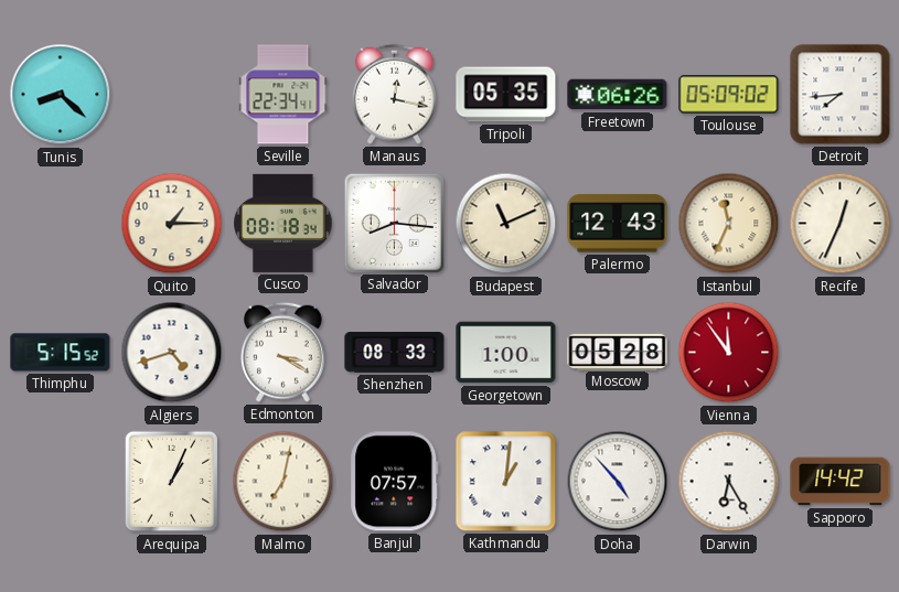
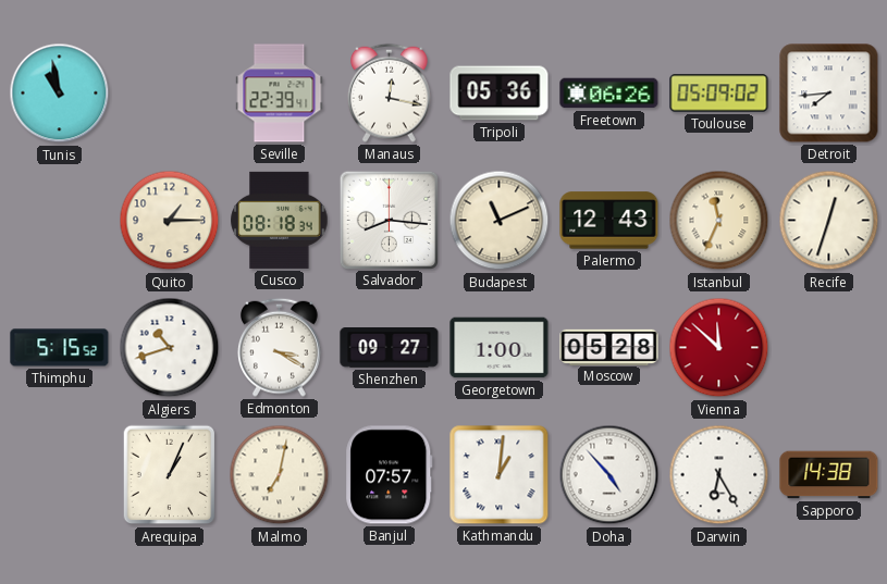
Tunis: 8:22 -> 10:58
Seville: 22:34 -> 22:39
Tripoli: 05:35 -> 05:36
Recife: 12:34 -> 12:33
Algiers: 4:42 -> 10:42
Shenzhen: 08:33 -> 09:27
Vienna: 11:54 -> 11:52
Sapporo: 14:42 -> 14:38
